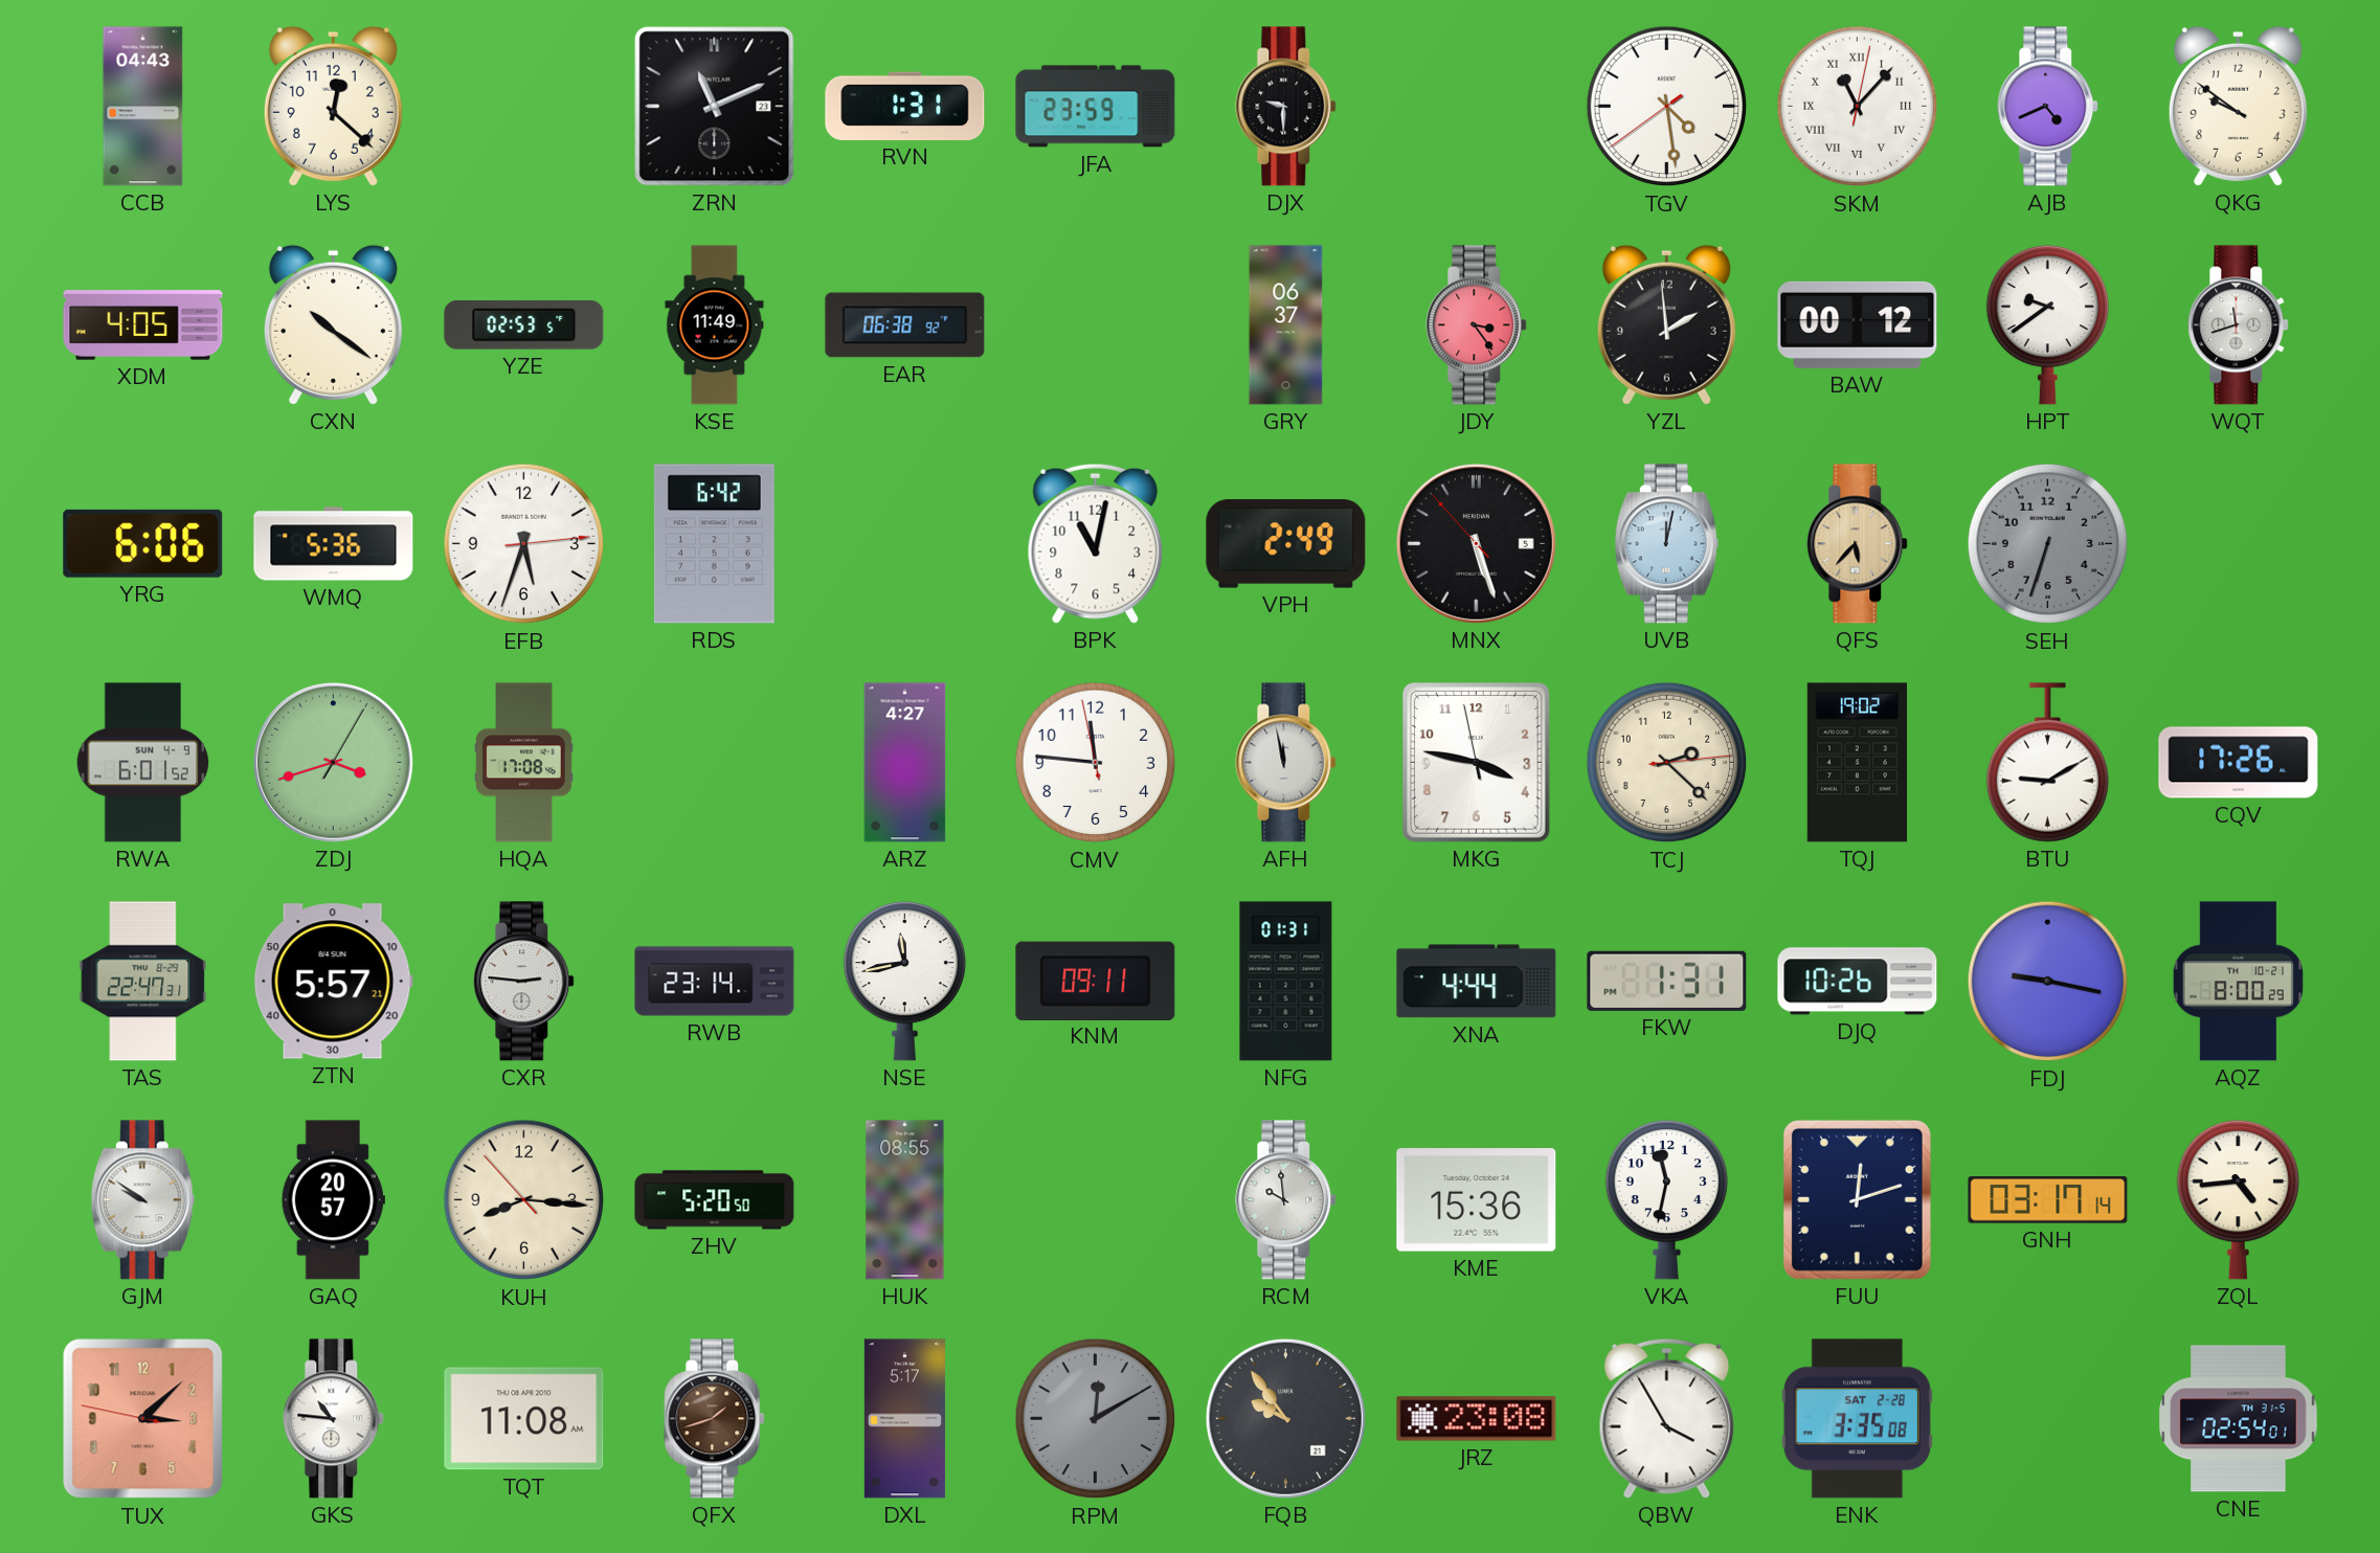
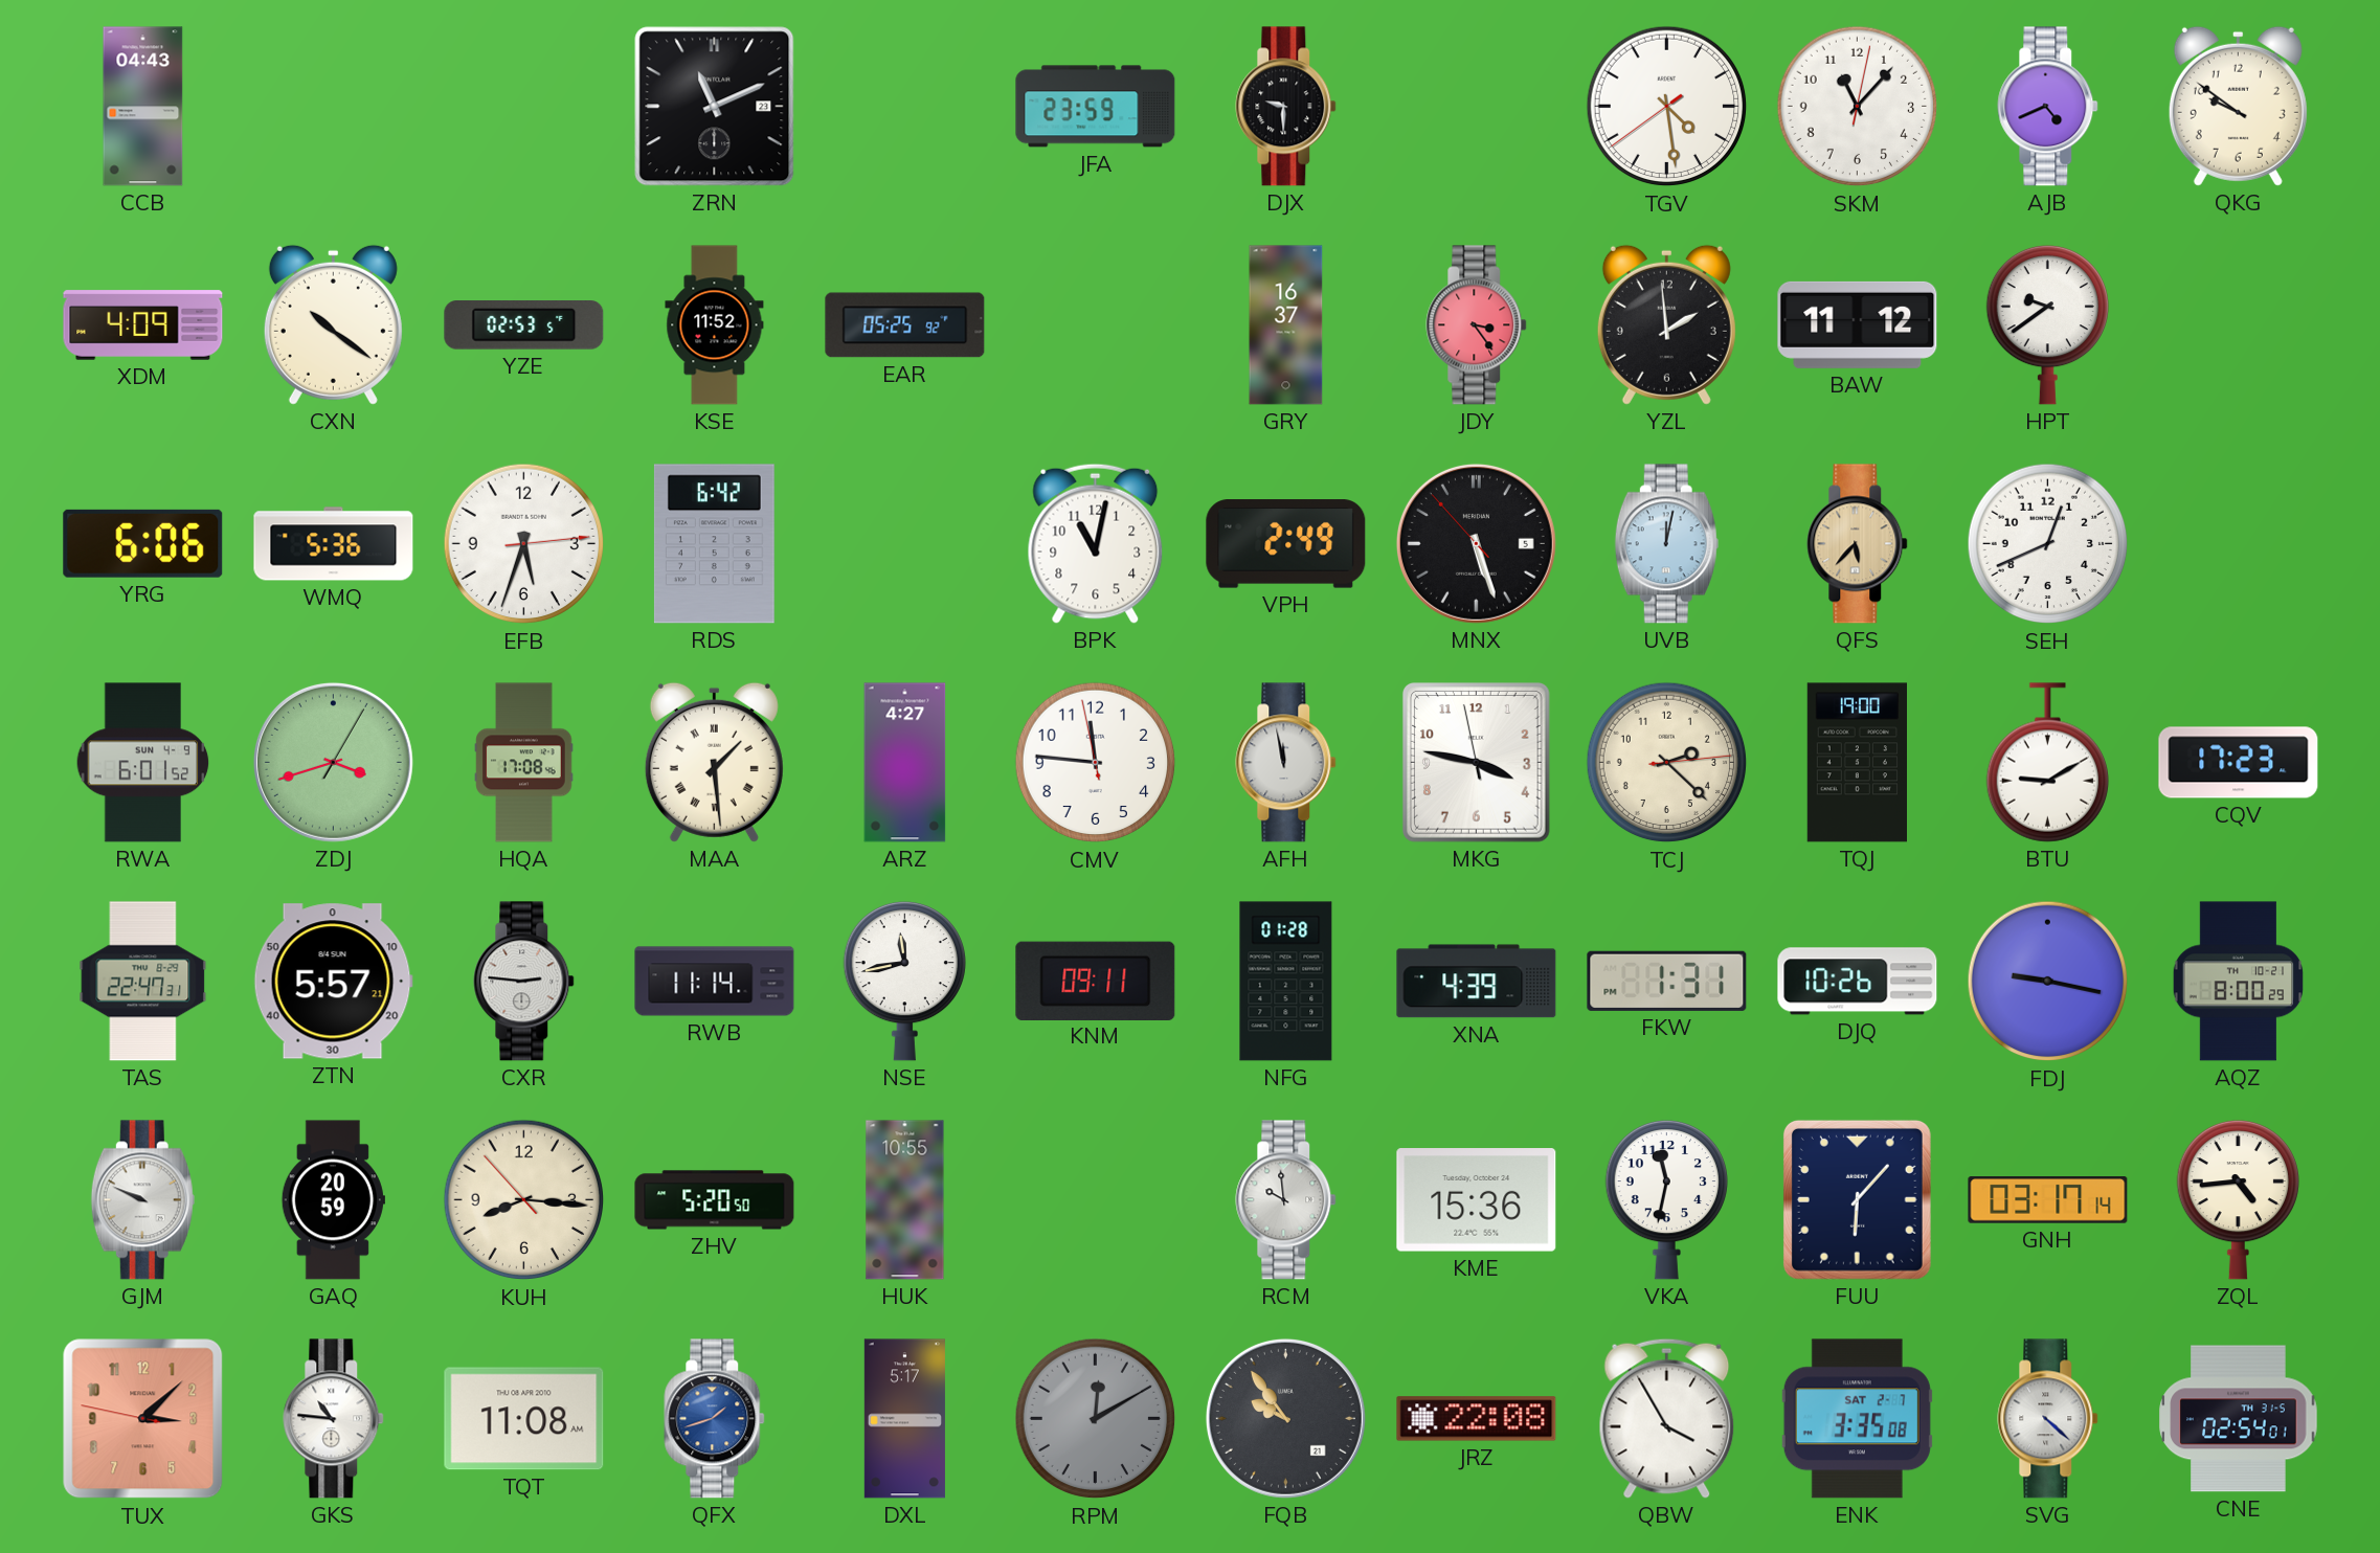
LYS: 12:22 -> none
RVN: 1:31 -> none
SKM numerals: Roman -> Arabic
XDM: 4:05 -> 4:09
KSE: 11:49 -> 11:52
EAR: 06:38 -> 05:25
GRY: 06:37 -> 16:37
BAW: 00:12 -> 11:12
WQT: 11:42 -> none
SEH: 6:33 -> 12:41
SEH dial: grey -> white
MAA: none -> 1:29
TQJ: 19:02 -> 19:00
CQV: 17:26 -> 17:23
RWB: 23:14 -> 11:14
NFG: 01:31 -> 01:28
XNA: 4:44 -> 4:39
GJM: 9:51 -> 9:49
GAQ: 20:57 -> 20:59
HUK: 08:55 -> 10:55
FUU: 12:12 -> 6:07
QFX dial: brown -> blue
JRZ: 23:08 -> 22:08
ENK date: SAT 2-28 -> SAT 2-7
SVG: none -> 4:22
